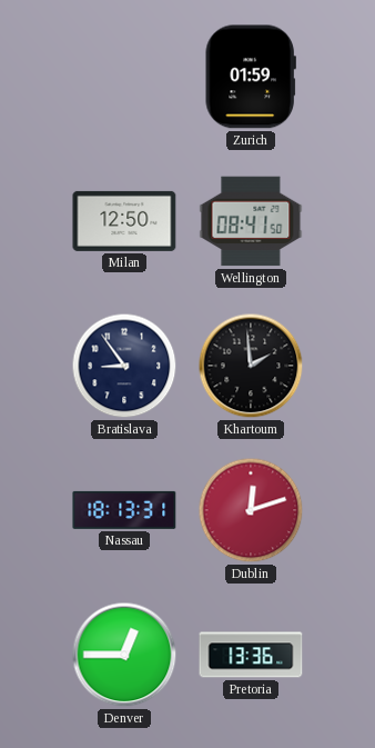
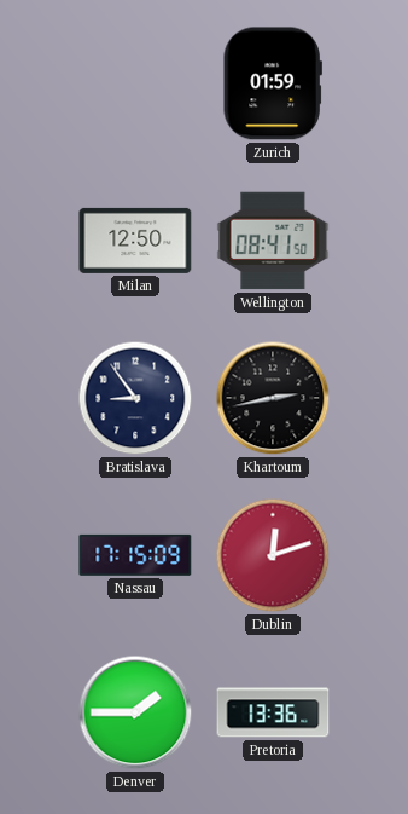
Khartoum: 1:59 -> 2:43
Nassau: 18:13 -> 17:15
Denver: 12:45 -> 1:45
